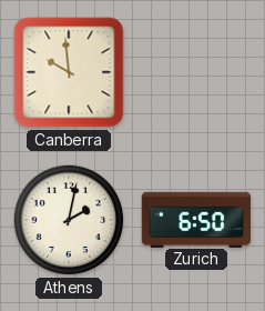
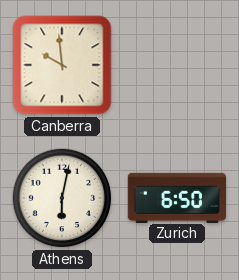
Athens: 2:02 -> 6:02
